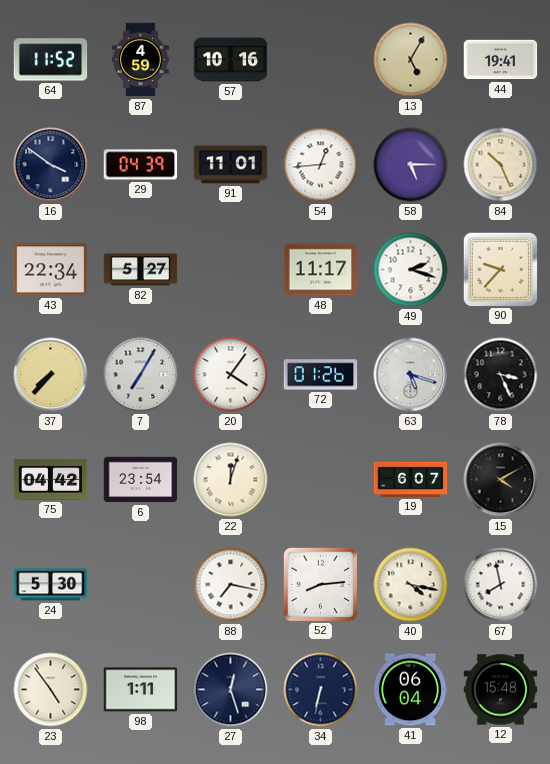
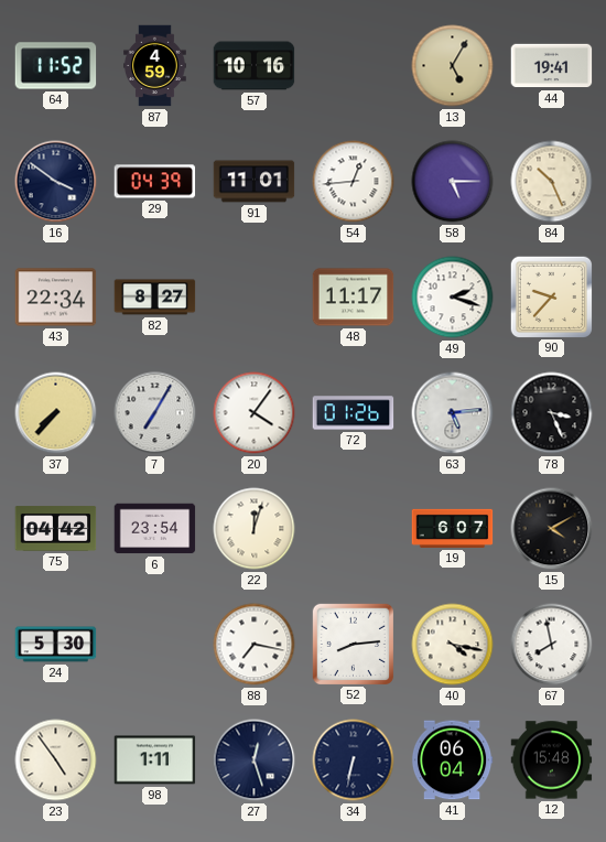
82: 5:27 -> 8:27
63: 5:18 -> 5:14
